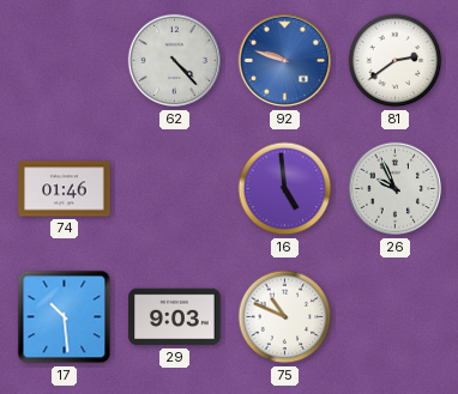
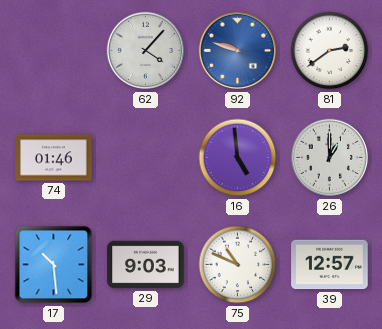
62: 4:23 -> 4:07
26: 9:56 -> 1:00
39: none -> 12:57
